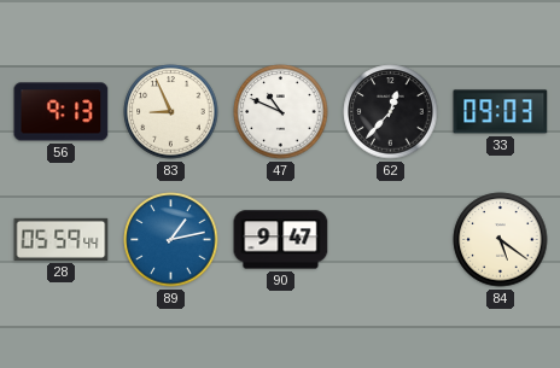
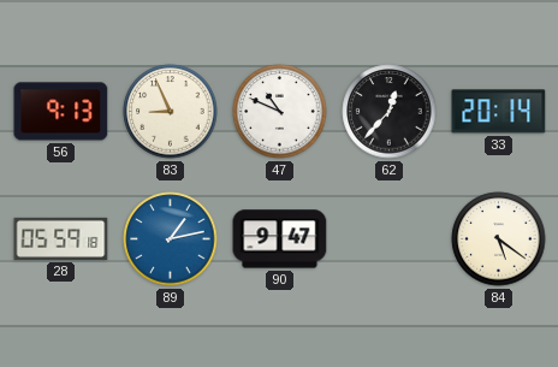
33: 09:03 -> 20:14
28: 05:59:44 -> 05:59:18
